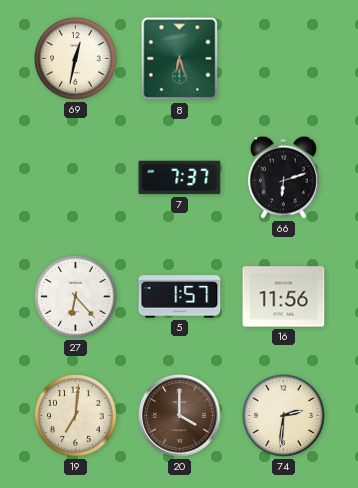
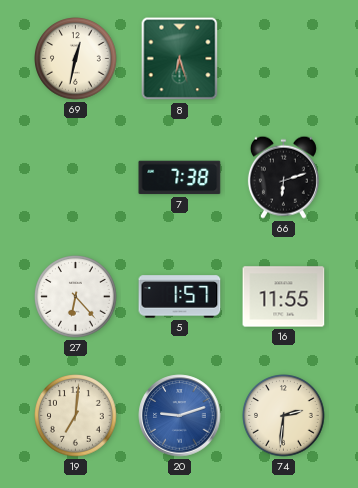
7: 7:37 -> 7:38
16: 11:56 -> 11:55
20: 4:00 -> 9:12
20 dial: brown -> blue
